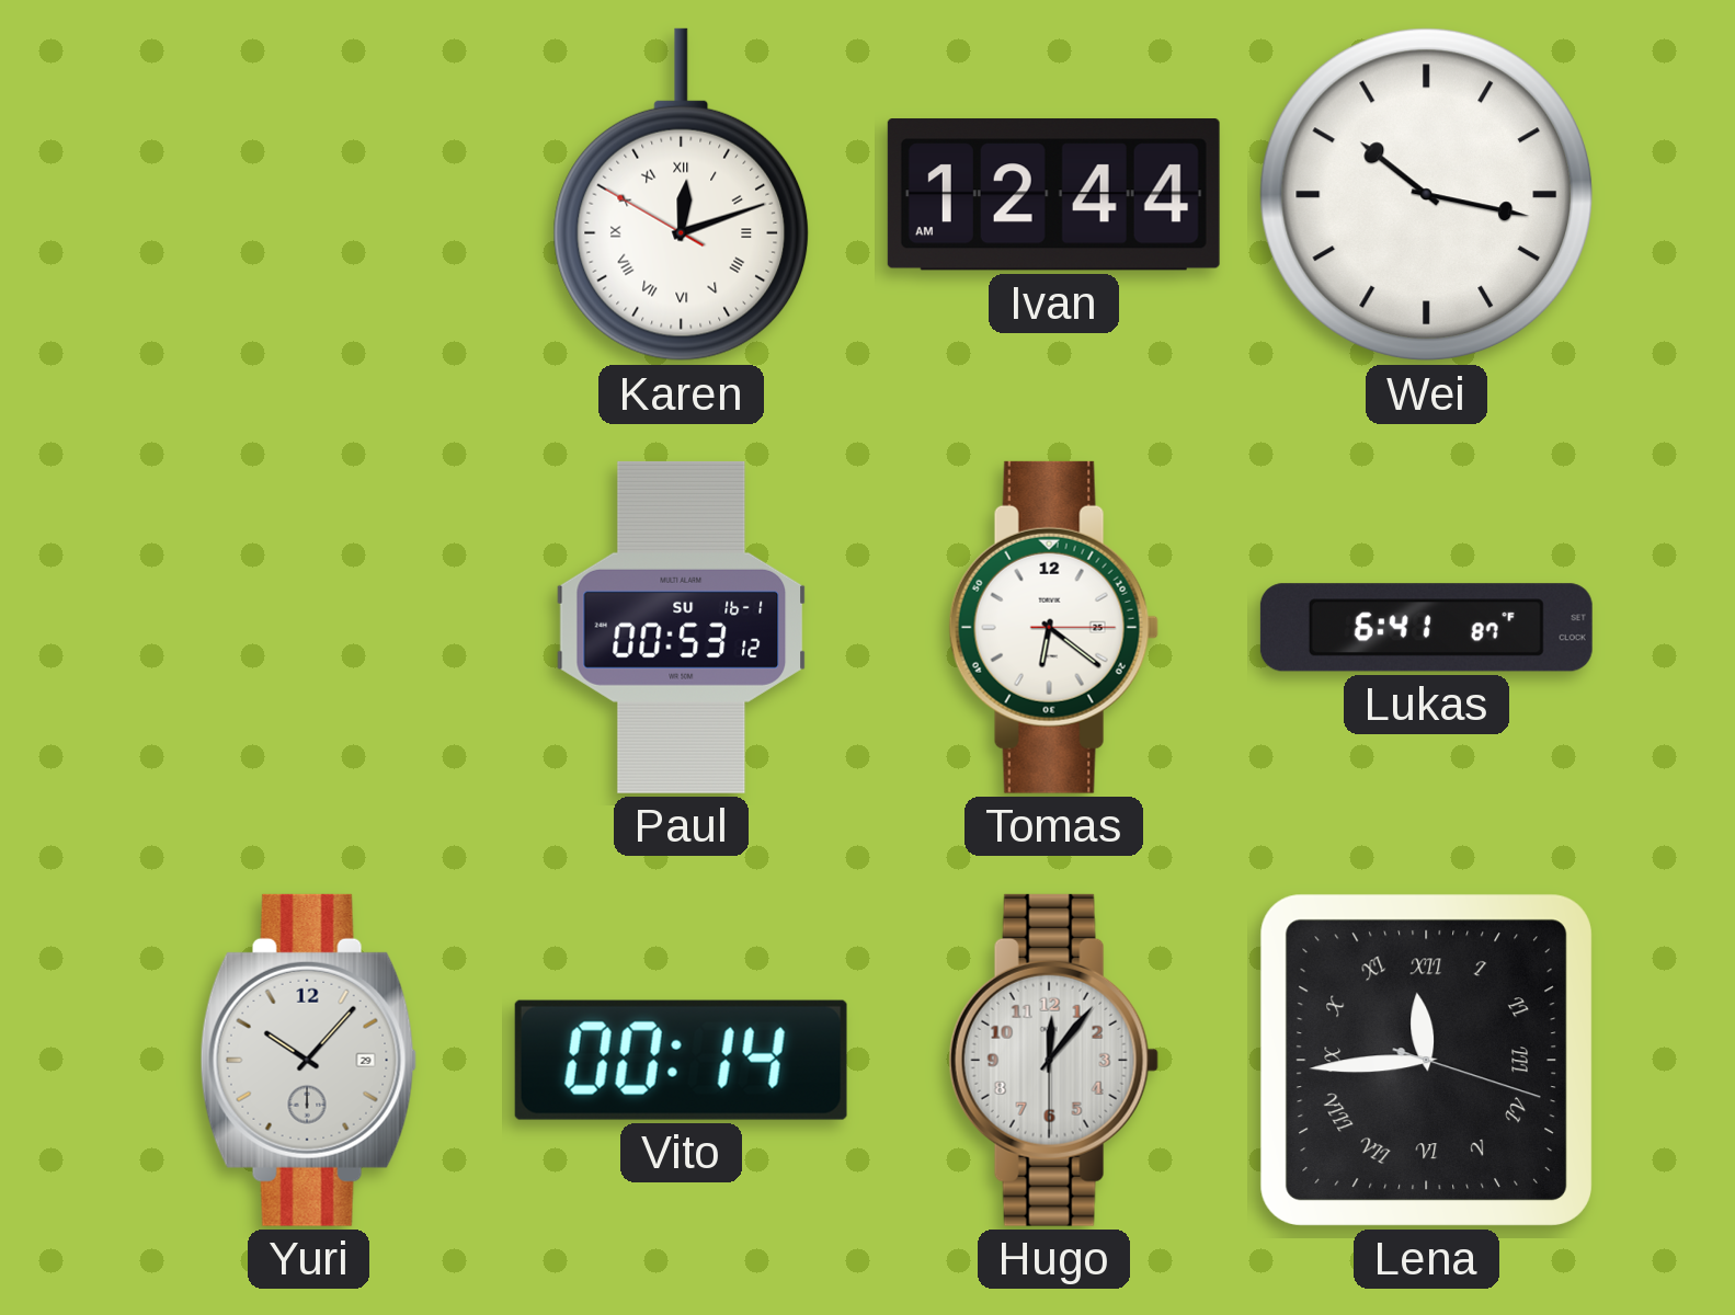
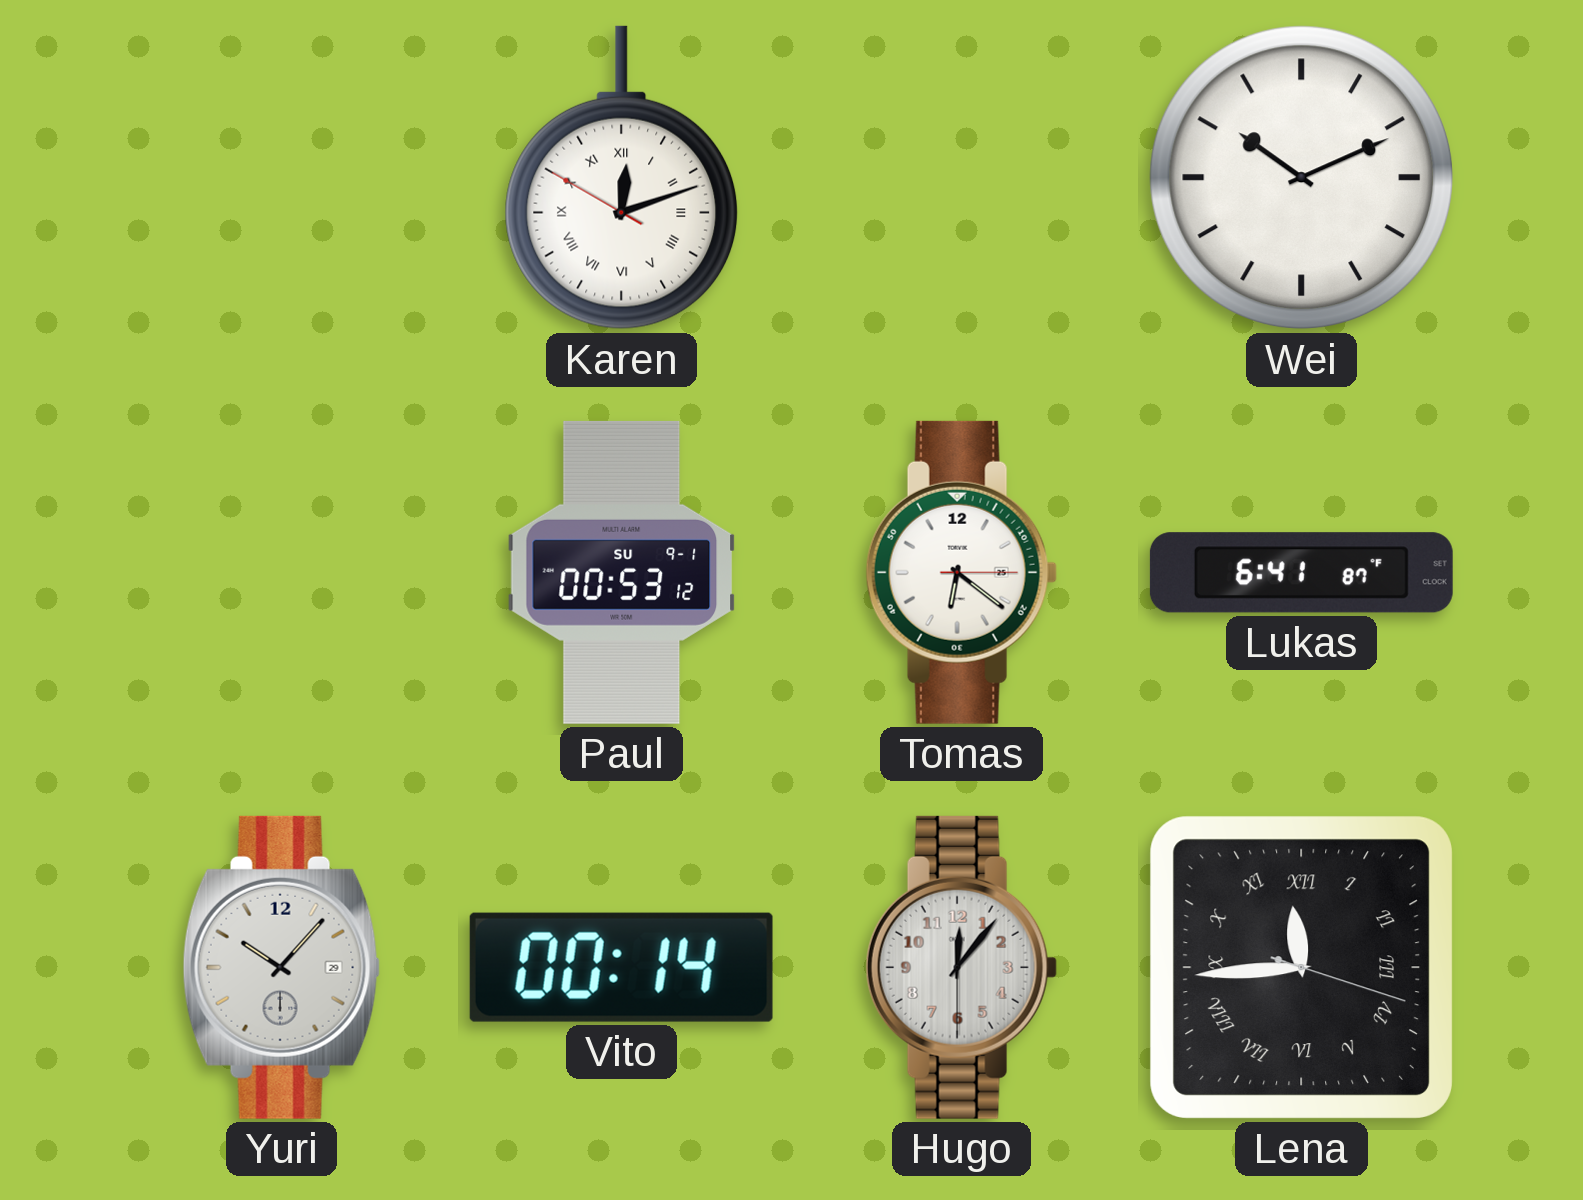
Ivan: 12:44 -> none
Wei: 10:17 -> 10:11
Paul date: SU 16-1 -> SU 9-1
